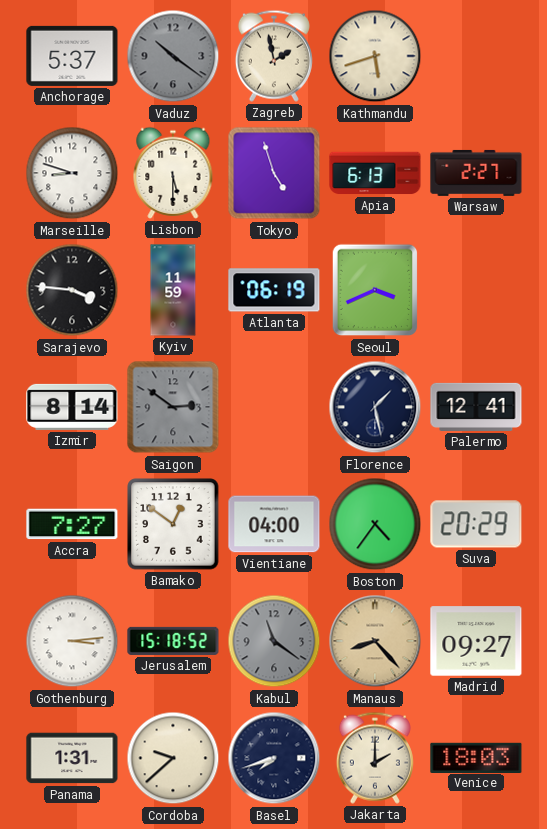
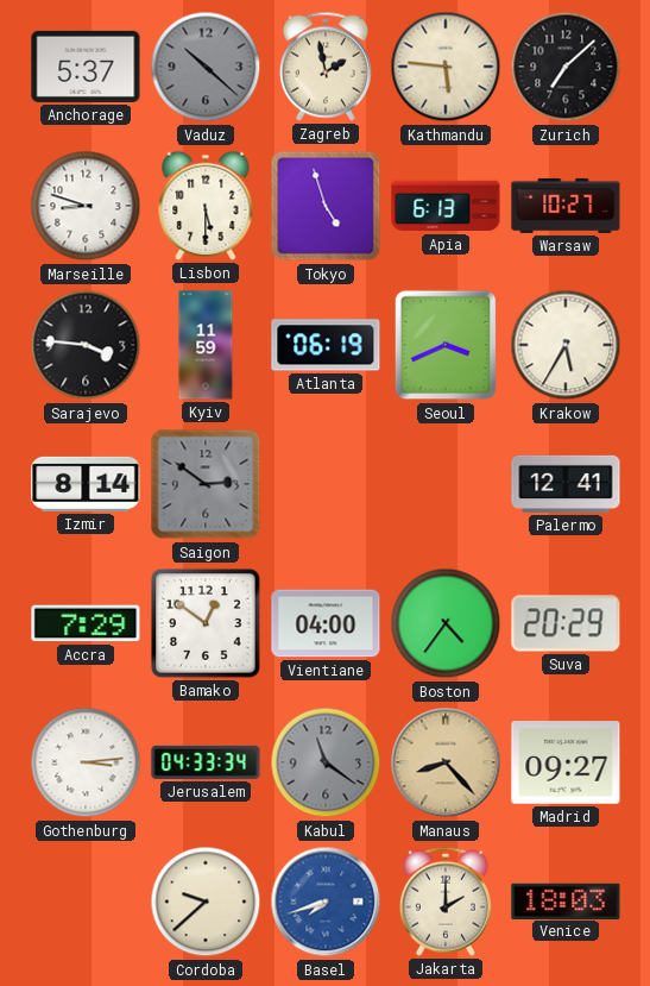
Vaduz: 10:21 -> 10:22
Kathmandu: 5:42 -> 5:46
Zurich: none -> 7:08
Warsaw: 2:27 -> 10:27
Krakow: none -> 5:35
Florence: 1:28 -> none
Accra: 7:27 -> 7:29
Jerusalem: 15:18 -> 04:33
Panama: 1:31 -> none
Basel dial: navy -> blue
